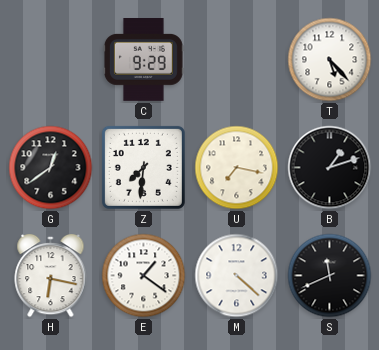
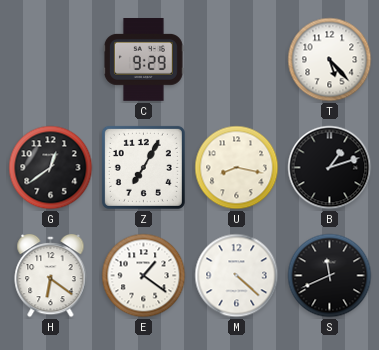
Z: 7:31 -> 7:05
U: 7:17 -> 8:17
H: 6:17 -> 6:21
